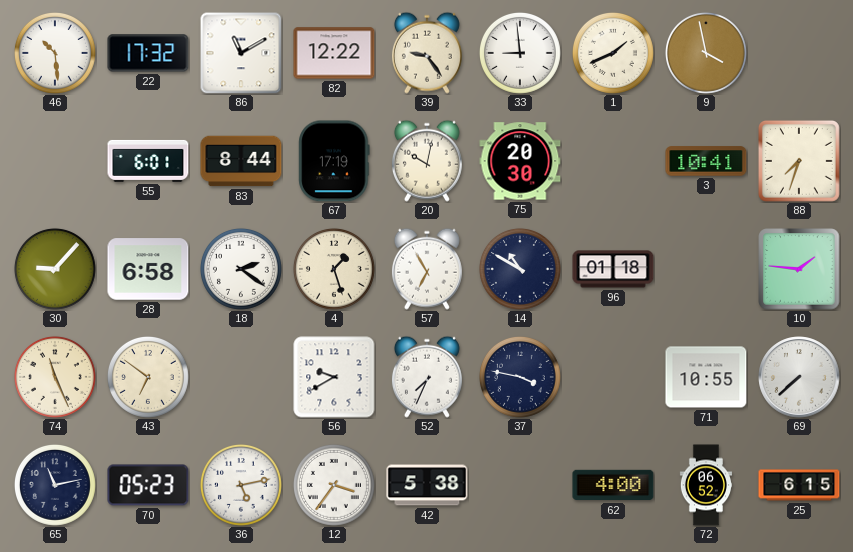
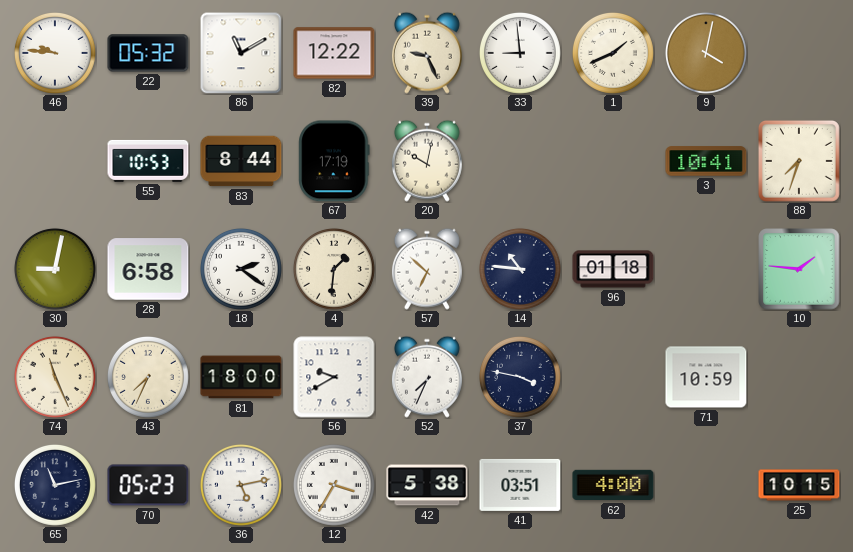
46: 10:29 -> 9:46
22: 17:32 -> 05:32
39: 9:24 -> 9:26
9: 3:58 -> 4:02
55: 6:01 -> 10:53
75: 20:30 -> none
30: 9:07 -> 9:02
4: 1:27 -> 1:31
57: 6:55 -> 6:52
14: 10:50 -> 10:46
43: 6:51 -> 7:34
81: none -> 18:00
71: 10:55 -> 10:59
69: 7:38 -> none
12: 3:36 -> 3:35
41: none -> 03:51
72: 06:52 -> none
25: 6:15 -> 10:15
